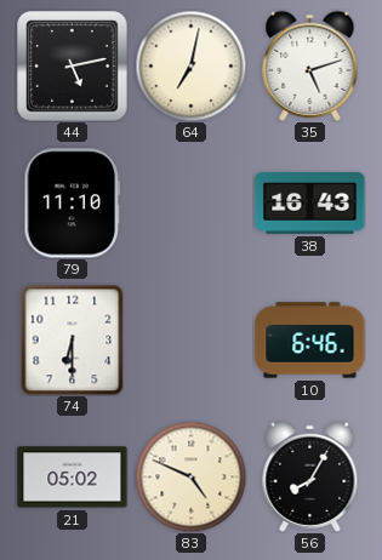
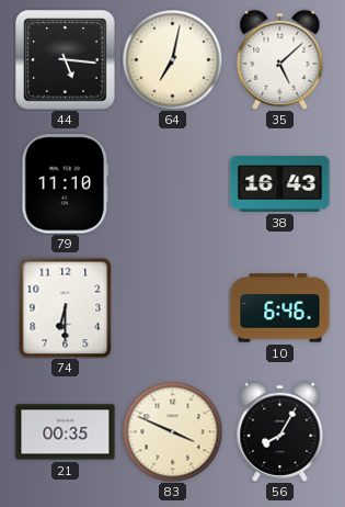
44: 5:13 -> 5:16
35: 5:12 -> 5:08
21: 05:02 -> 00:35
83: 4:49 -> 3:49
